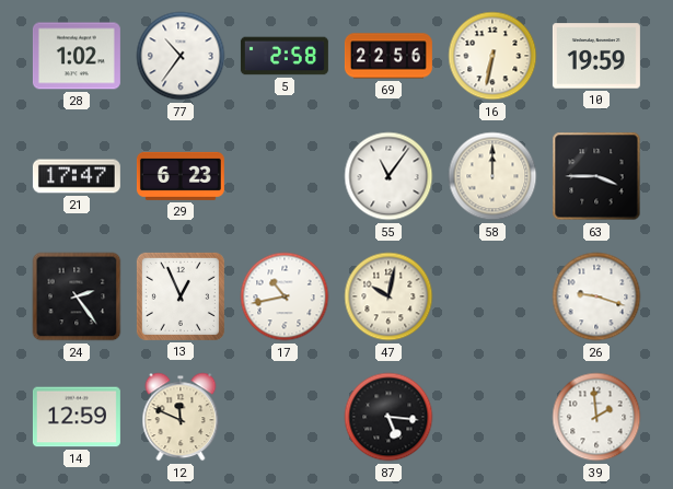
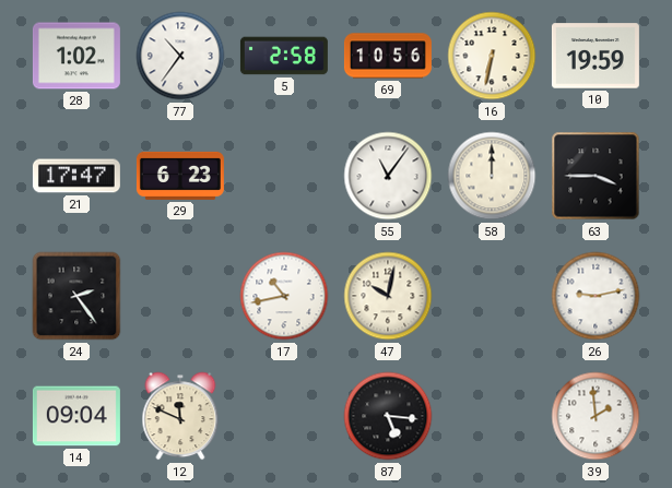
69: 22:56 -> 10:56
13: 12:56 -> none
26: 9:18 -> 9:13
14: 12:59 -> 09:04
